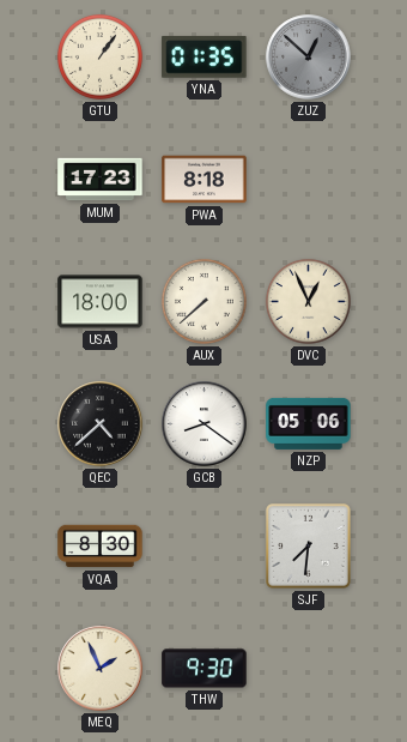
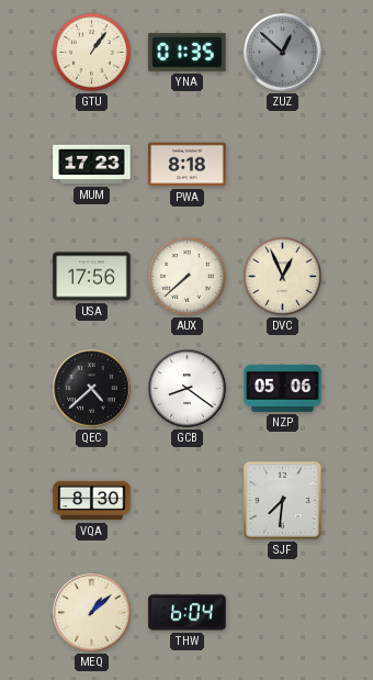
USA: 18:00 -> 17:56
MEQ: 1:56 -> 1:08
THW: 9:30 -> 6:04
